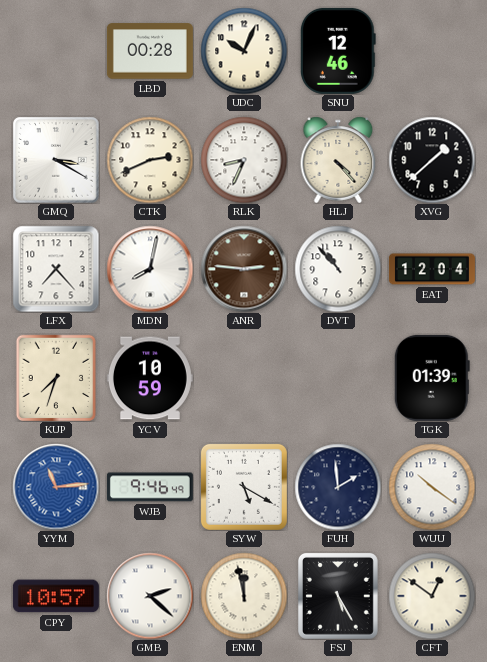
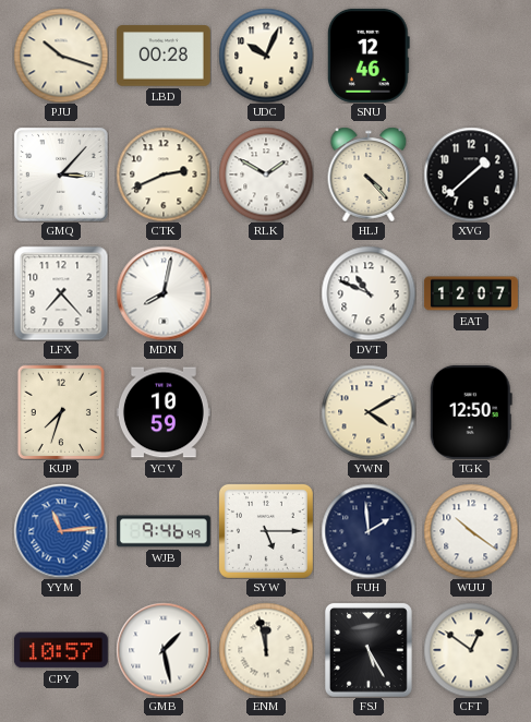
PJU: none -> 10:18
GMQ: 3:20 -> 3:07
RLK: 8:34 -> 1:50
ANR: 2:46 -> none
DVT: 10:53 -> 10:49
EAT: 12:04 -> 12:07
YWN: none -> 4:10
TGK: 01:39 -> 12:50
SYW: 5:20 -> 5:15
GMB: 2:22 -> 1:28
